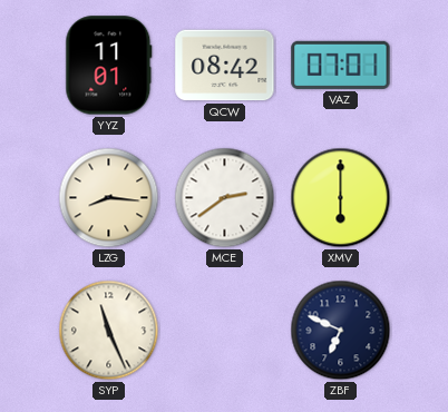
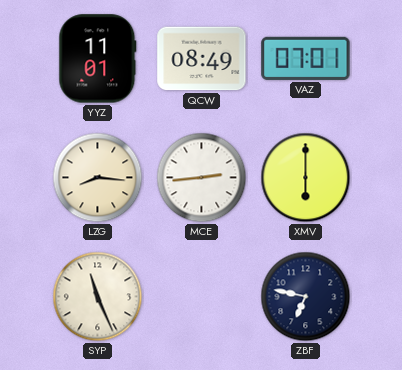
QCW: 08:42 -> 08:49
MCE: 2:39 -> 2:44
ZBF: 6:49 -> 6:47
